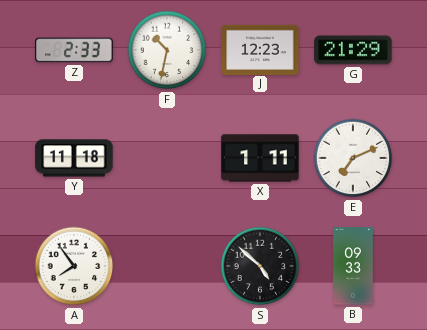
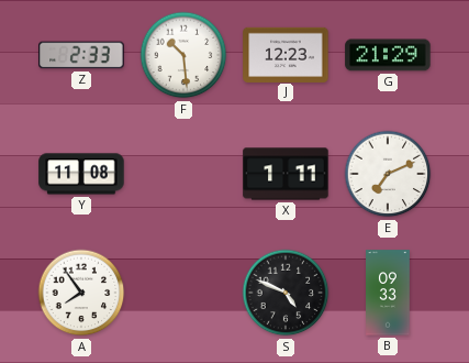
F: 10:32 -> 10:29
Y: 11:18 -> 11:08
S: 4:52 -> 4:49
